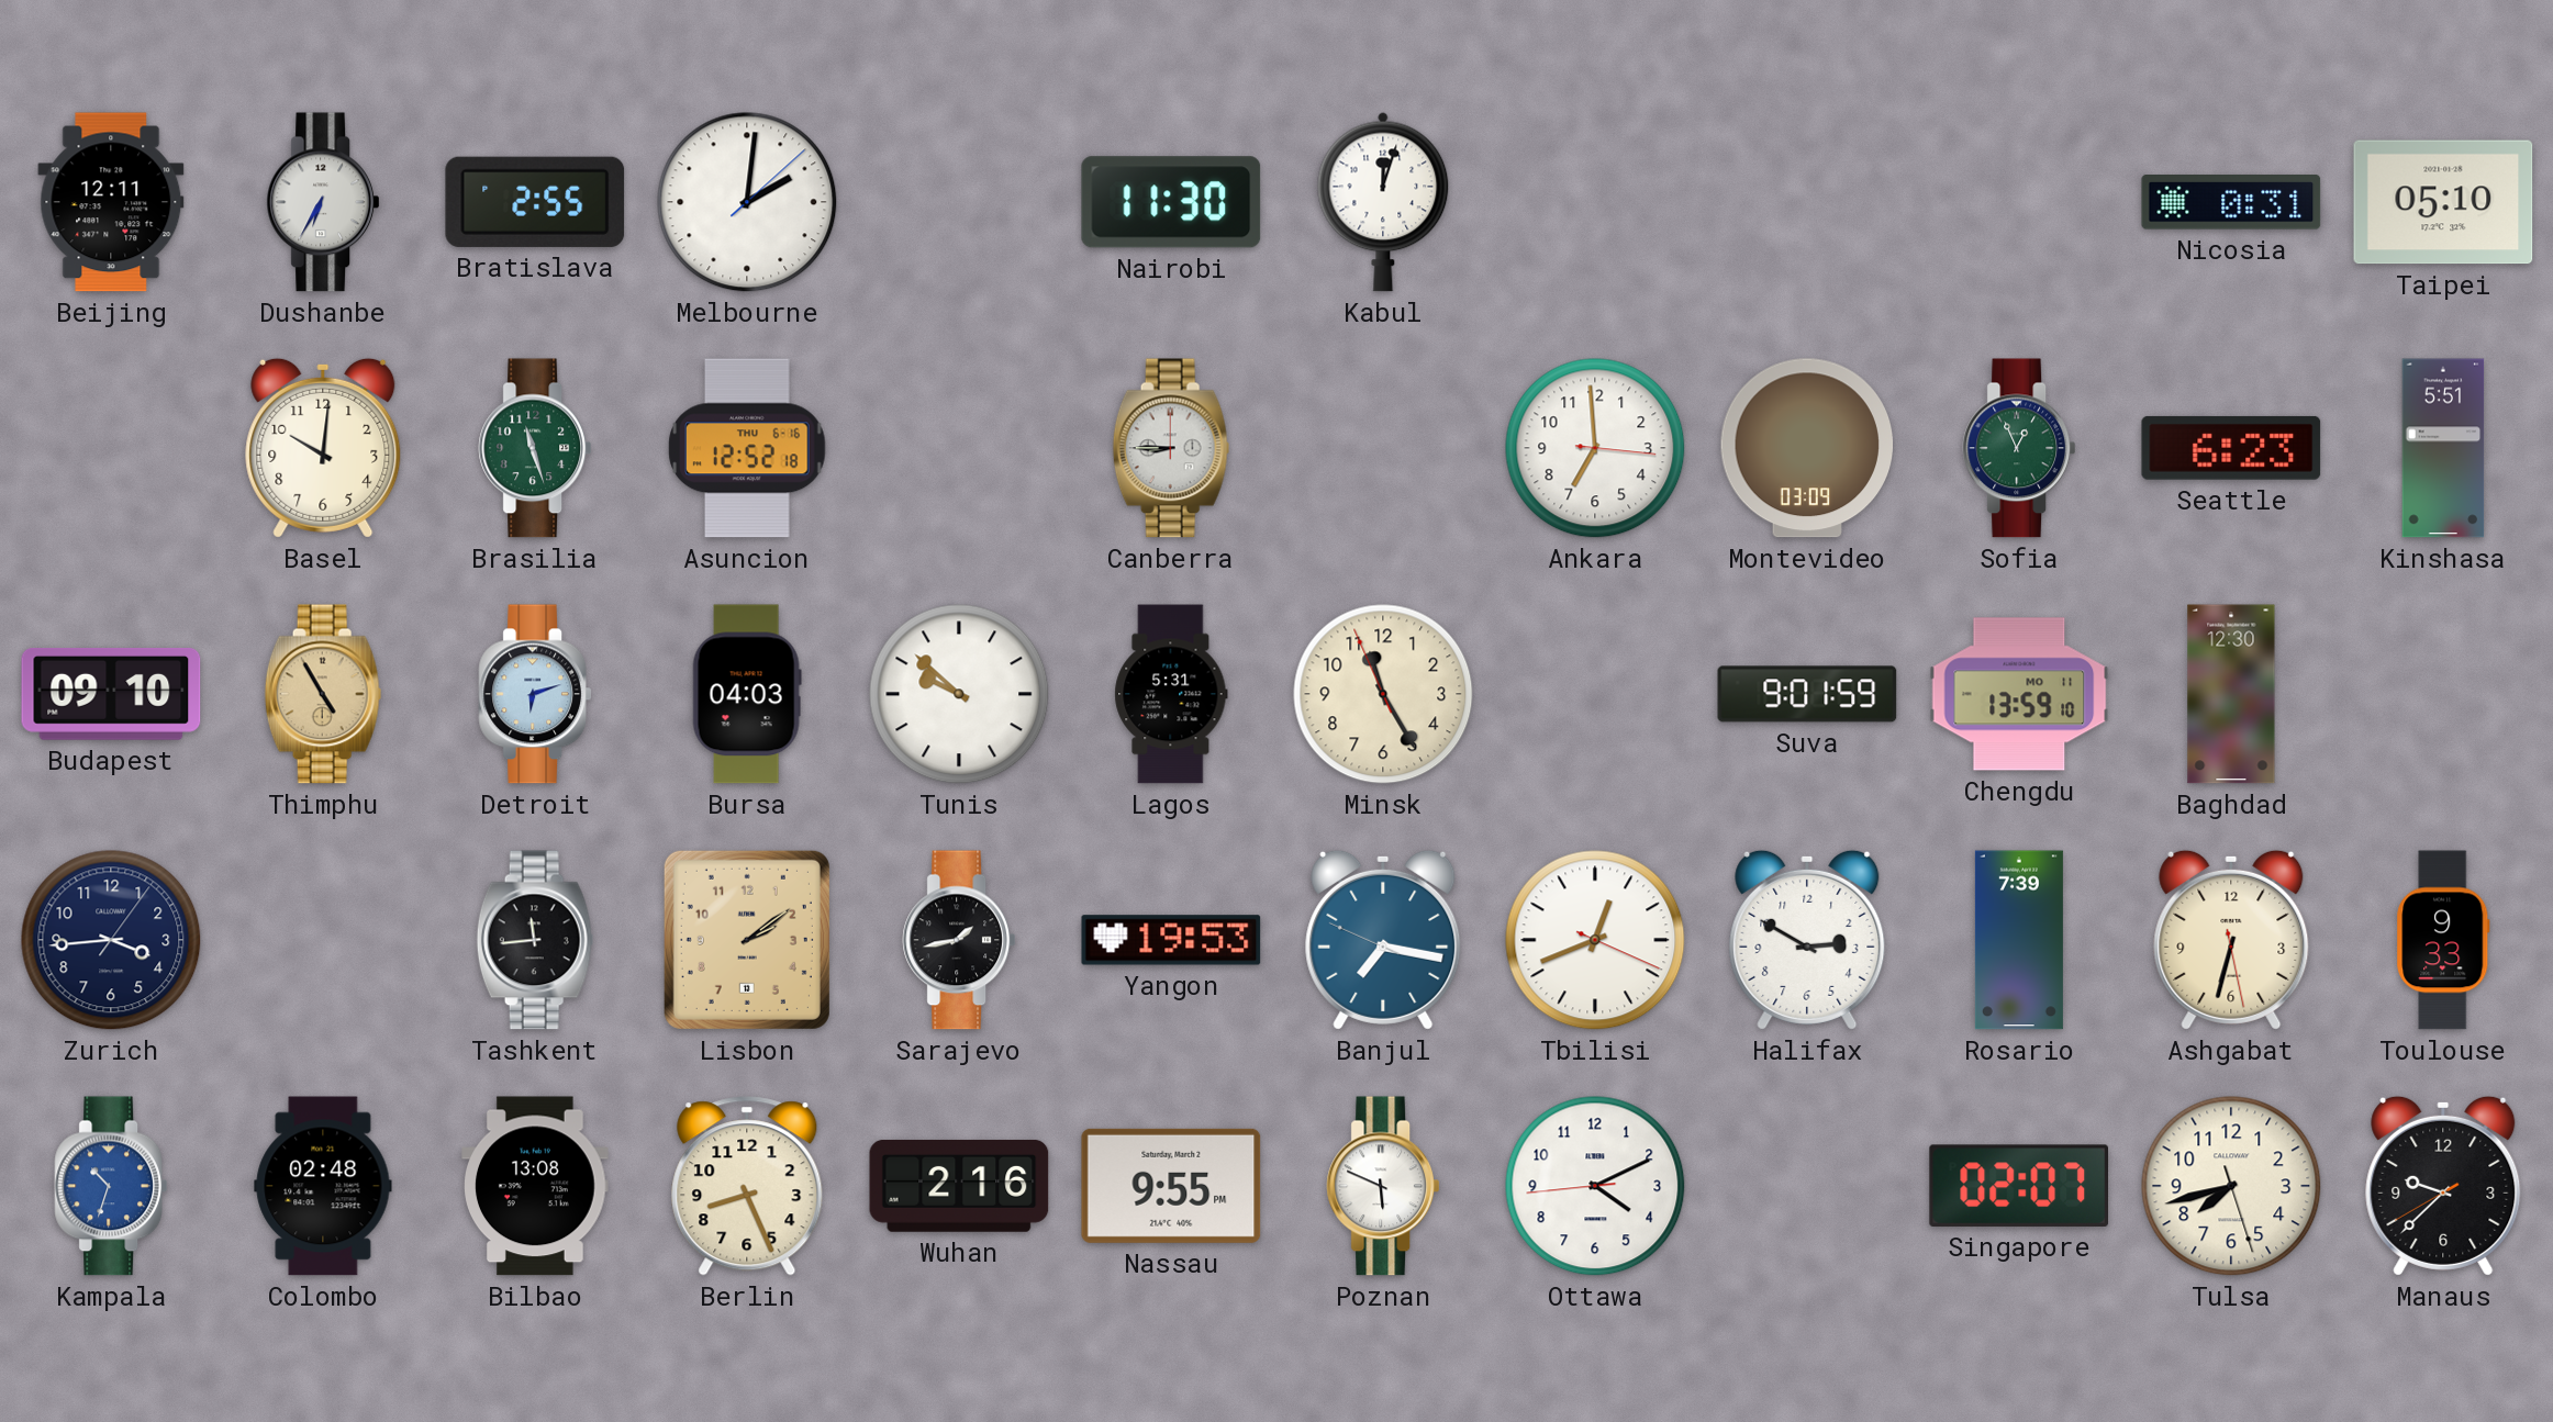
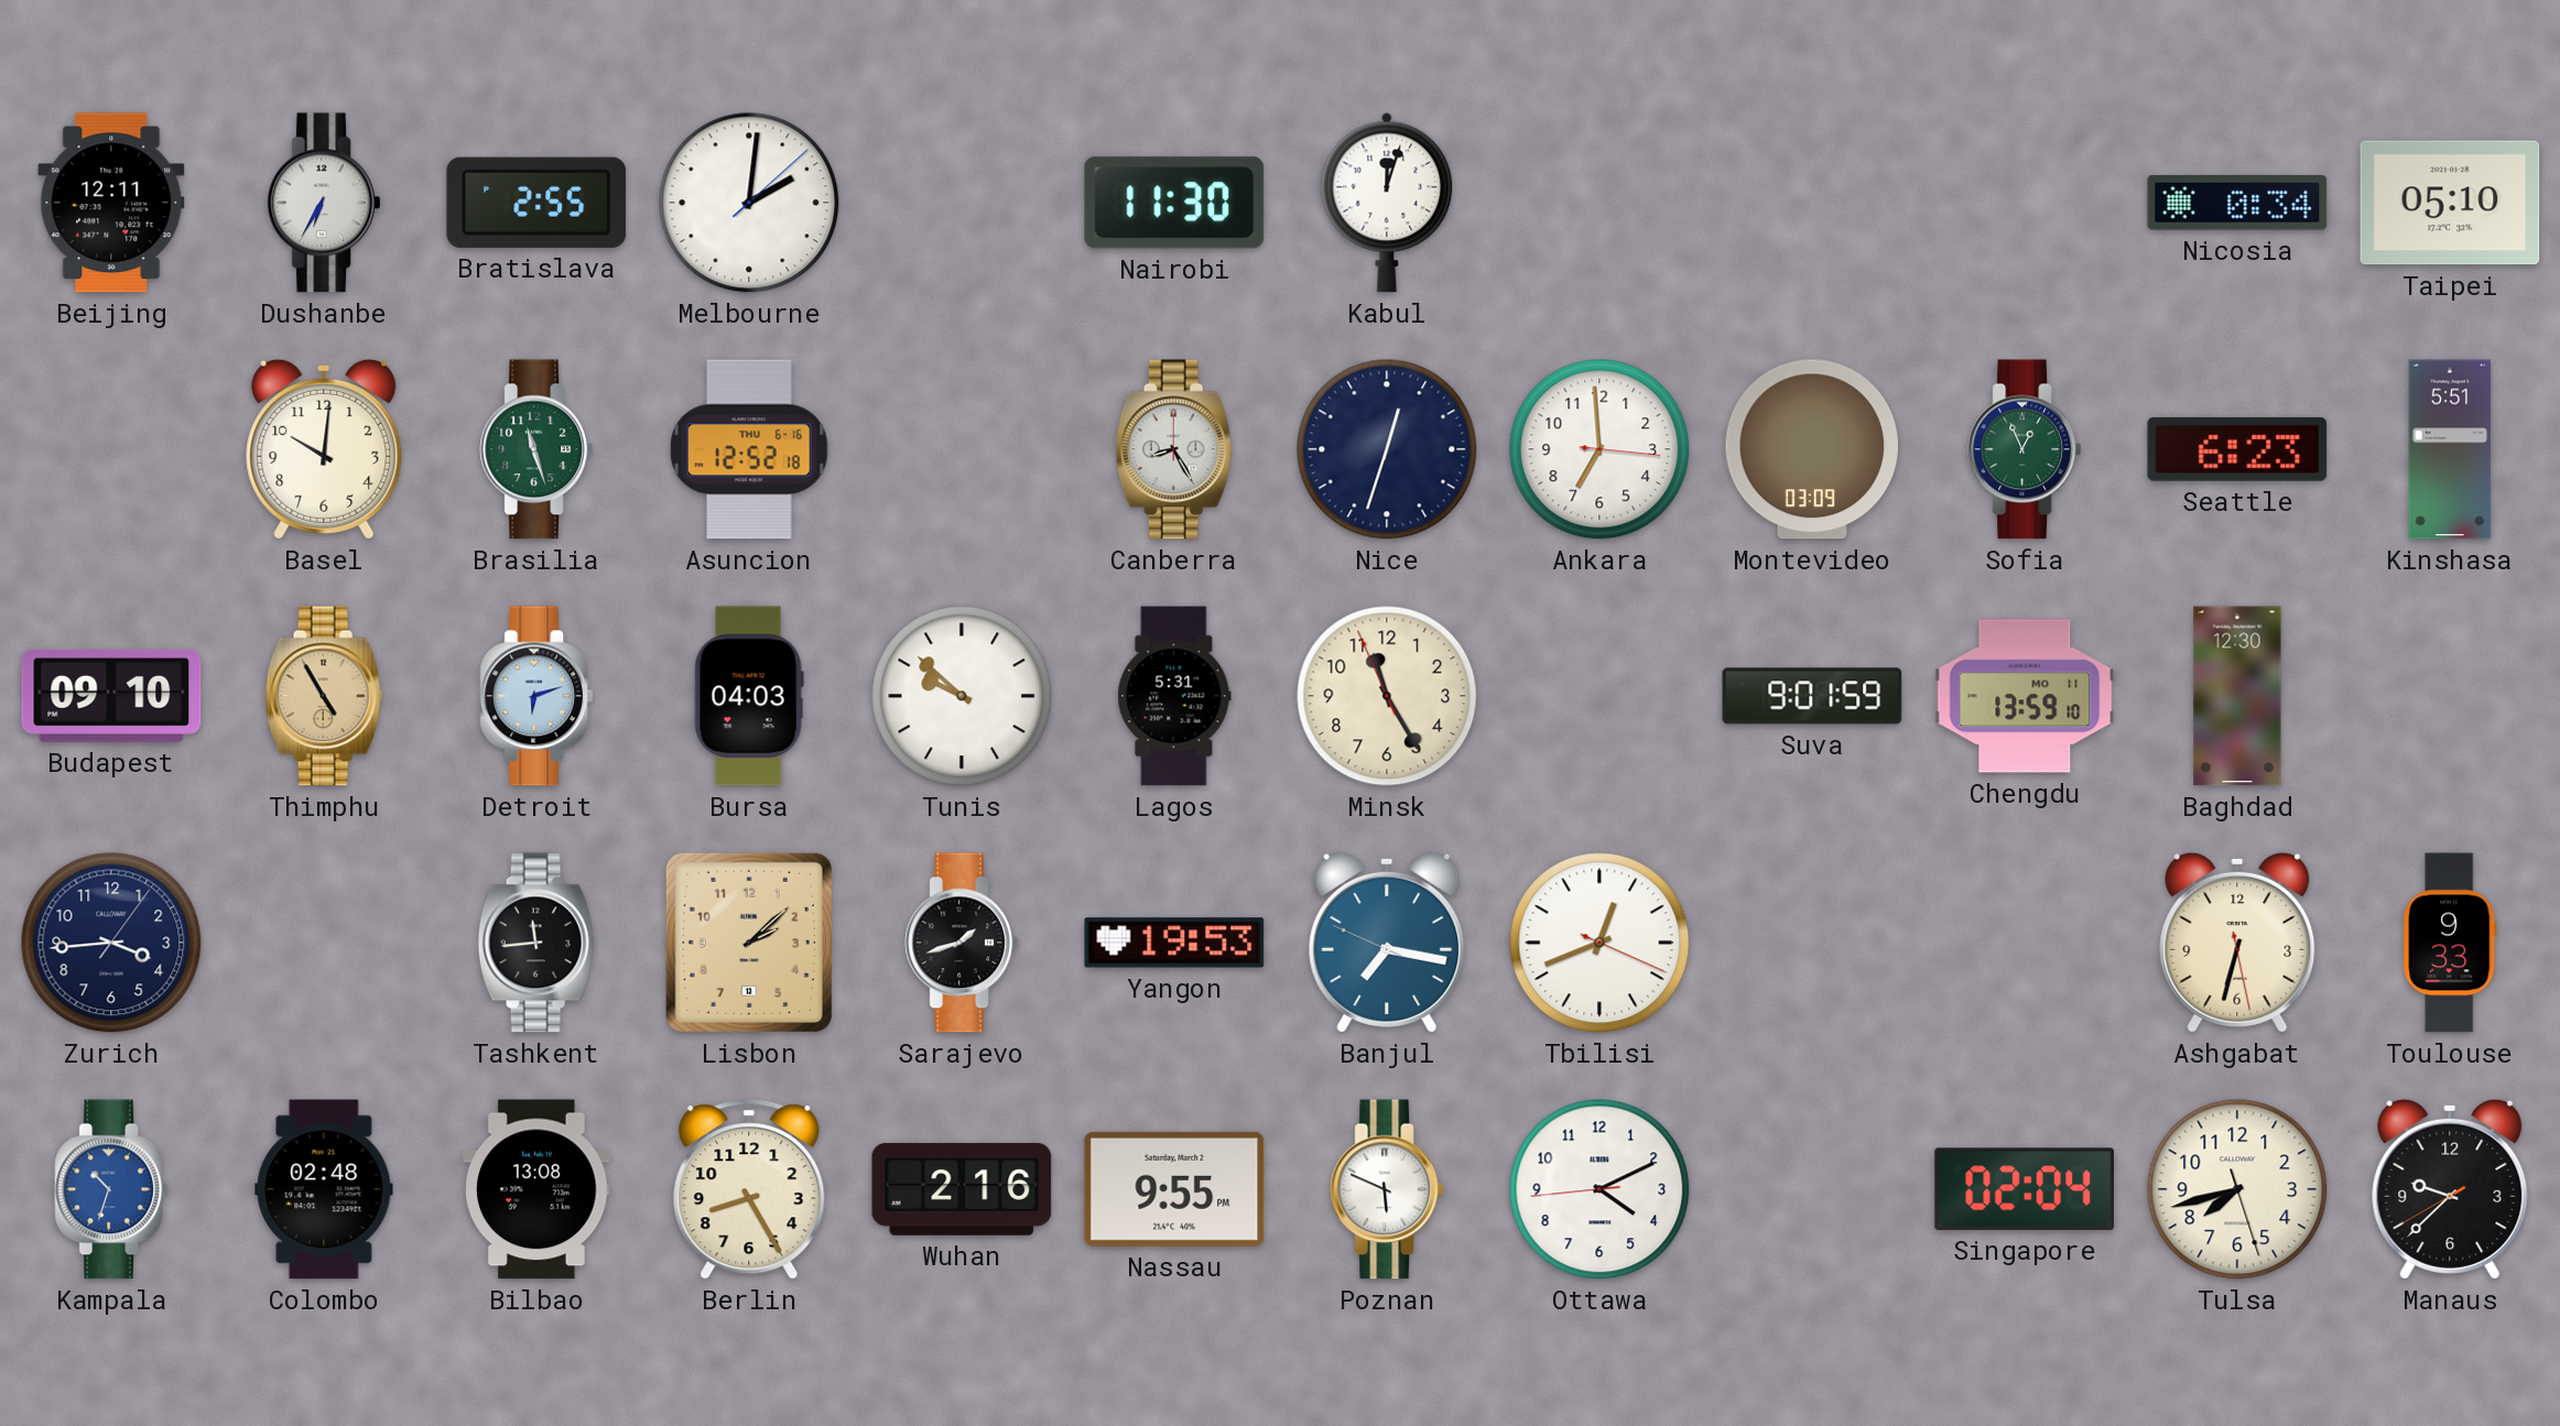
Nicosia: 0:31 -> 0:34
Canberra: 8:45 -> 8:25
Nice: none -> 12:33
Lisbon: 2:09 -> 2:08
Sarajevo: 1:43 -> 1:42
Halifax: 2:50 -> none
Rosario: 7:39 -> none
Berlin: 8:26 -> 8:25
Singapore: 02:07 -> 02:04
